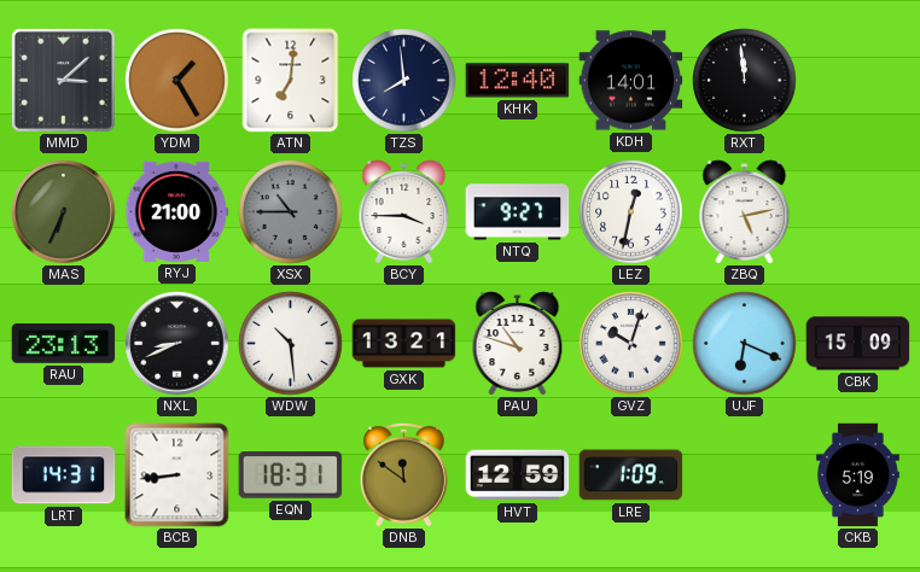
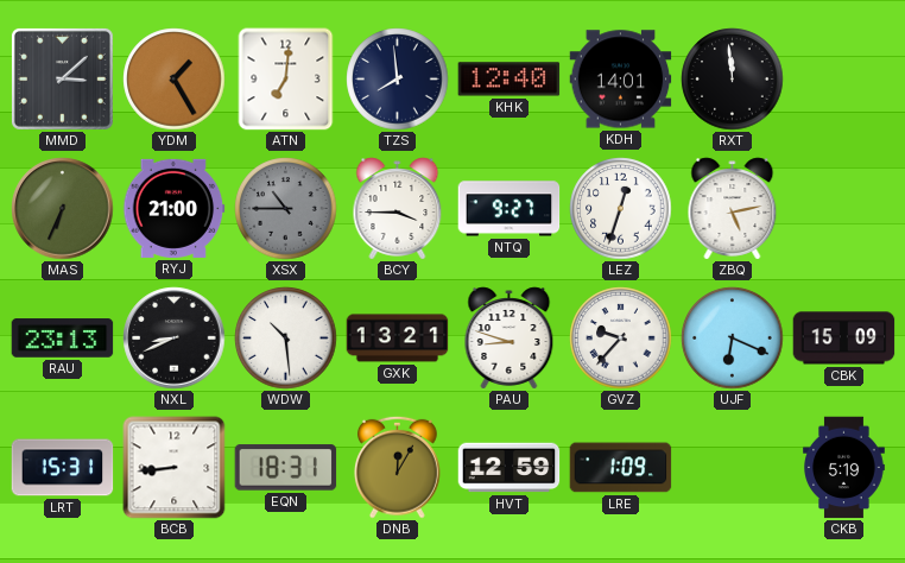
LEZ: 12:32 -> 12:33
PAU: 10:48 -> 8:48
GVZ: 10:03 -> 9:37
LRT: 14:31 -> 15:31
DNB: 11:51 -> 12:05
